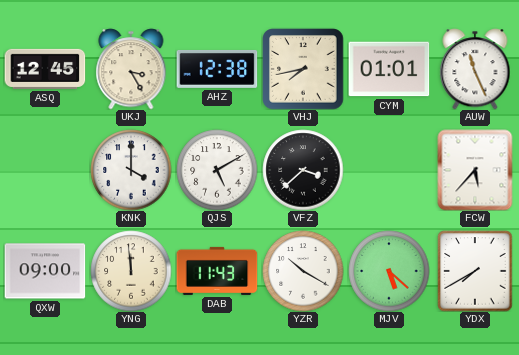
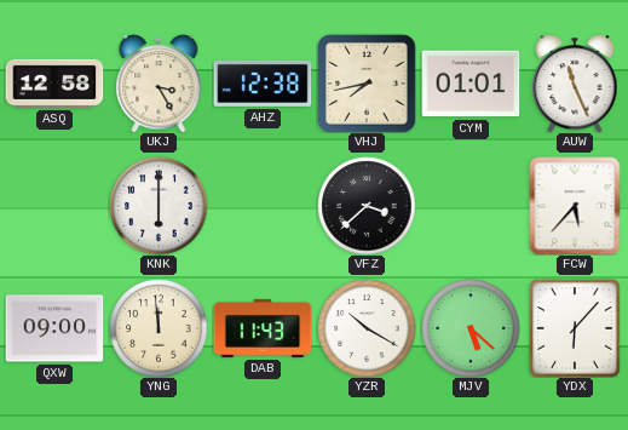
ASQ: 12:45 -> 12:58
KNK: 4:00 -> 6:00
QJS: 5:10 -> none
YDX: 7:40 -> 6:07
